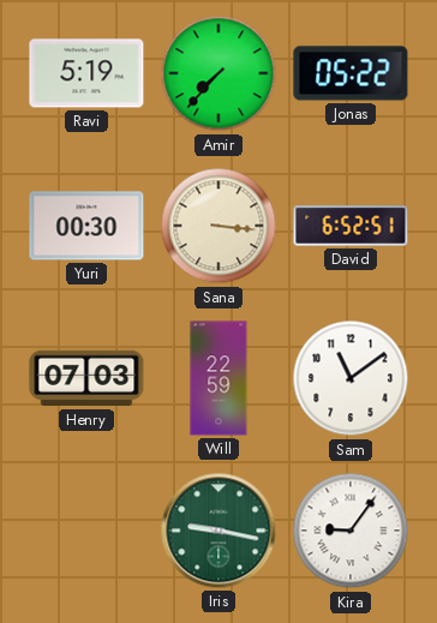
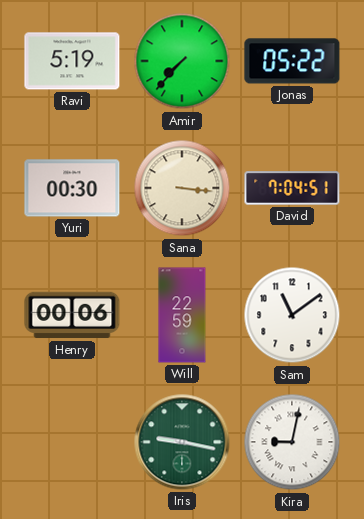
David: 6:52 -> 7:04
Henry: 07:03 -> 00:06
Kira: 9:06 -> 9:02
